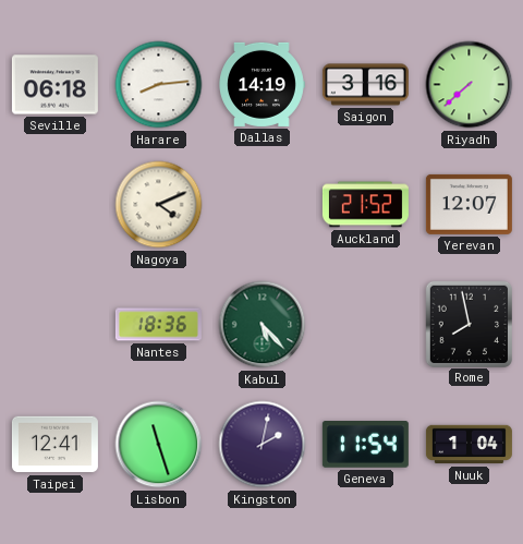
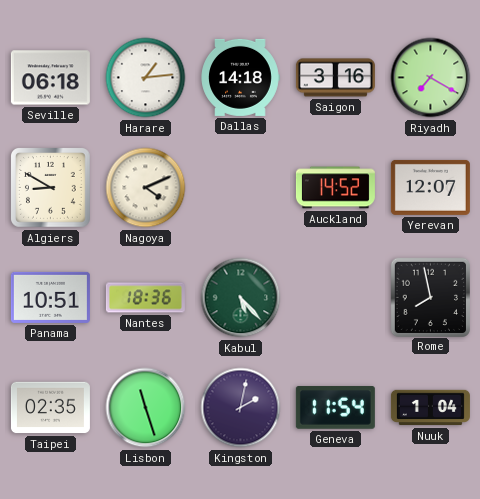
Harare: 8:14 -> 1:14
Dallas: 14:19 -> 14:18
Riyadh: 7:38 -> 7:20
Algiers: none -> 8:50
Auckland: 21:52 -> 14:52
Panama: none -> 10:51
Taipei: 12:41 -> 02:35
